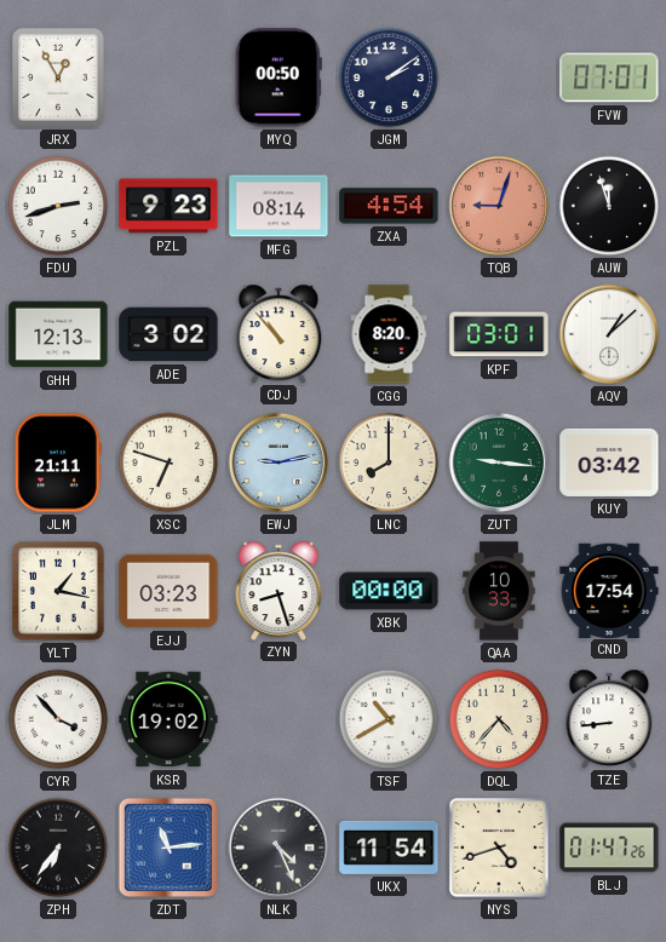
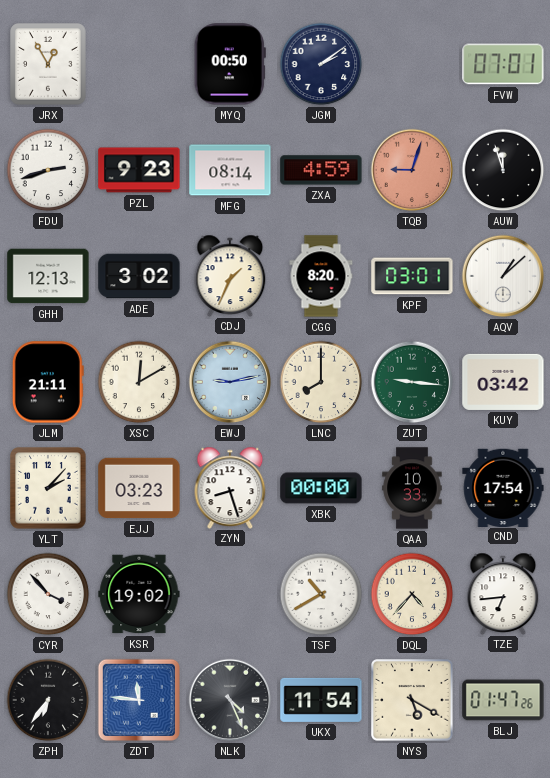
ZXA: 4:54 -> 4:59
CDJ: 10:53 -> 1:34
XSC: 6:48 -> 12:10
YLT: 1:17 -> 2:07
TZE: 8:44 -> 6:44
ZDT: 11:14 -> 11:46
NYS: 4:42 -> 5:20
